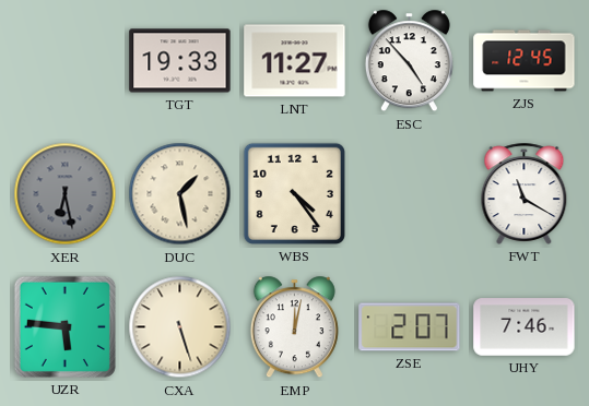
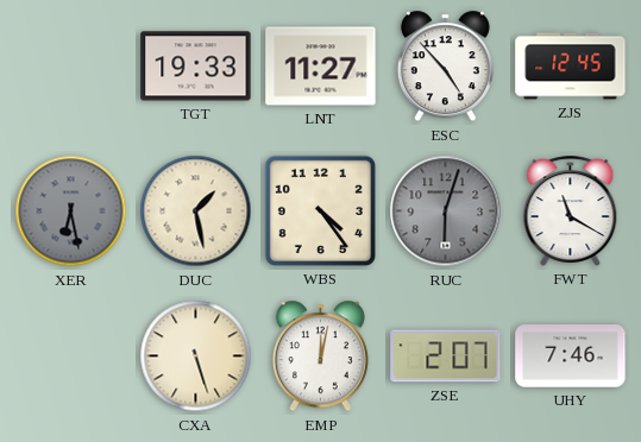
RUC: none -> 6:03
UZR: 5:46 -> none
